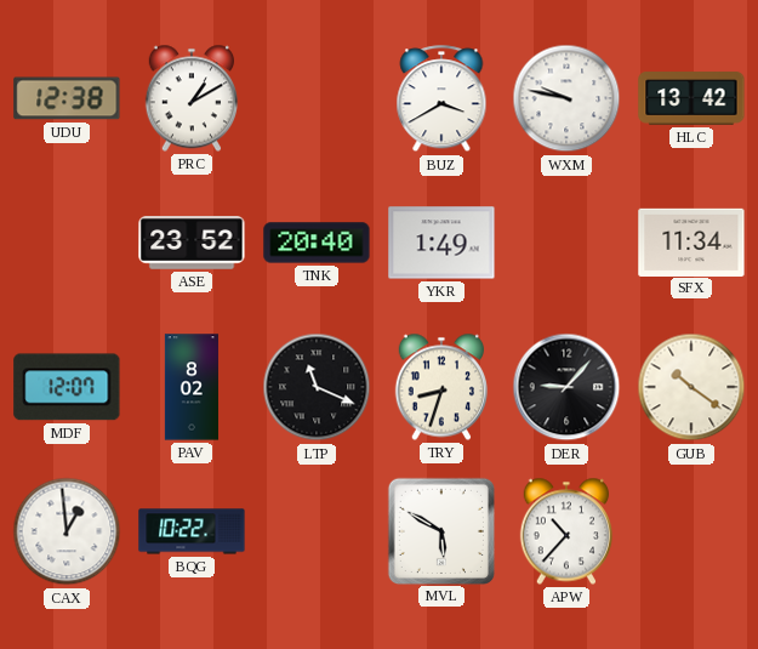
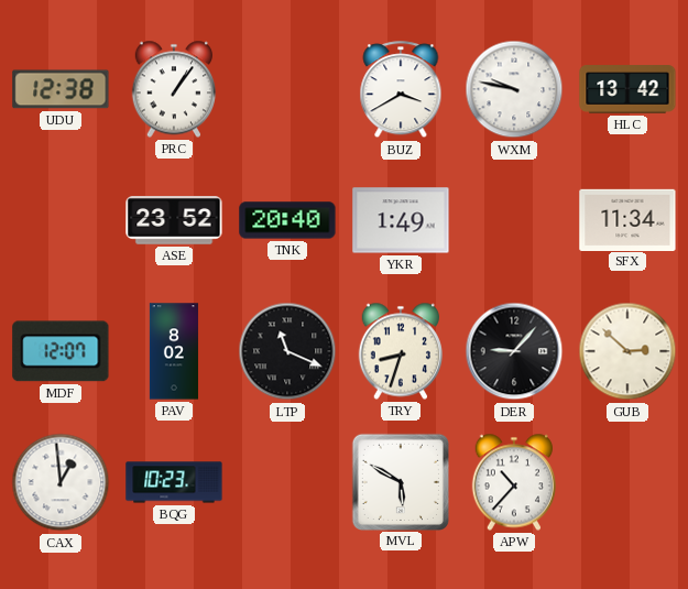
PRC: 1:10 -> 1:06
GUB: 10:21 -> 2:52
BQG: 10:22 -> 10:23
